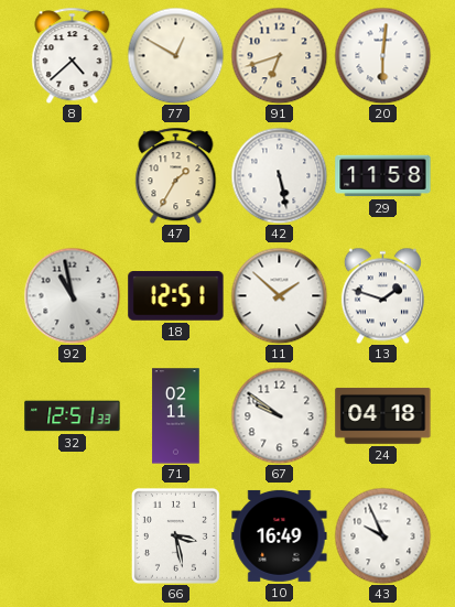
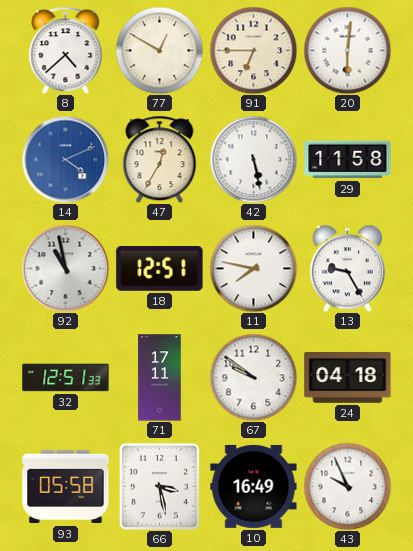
91: 6:42 -> 6:45
14: none -> 4:11
47: 1:35 -> 12:35
11: 1:52 -> 7:47
13: 1:48 -> 9:25
71: 02:11 -> 17:11
93: none -> 05:58
